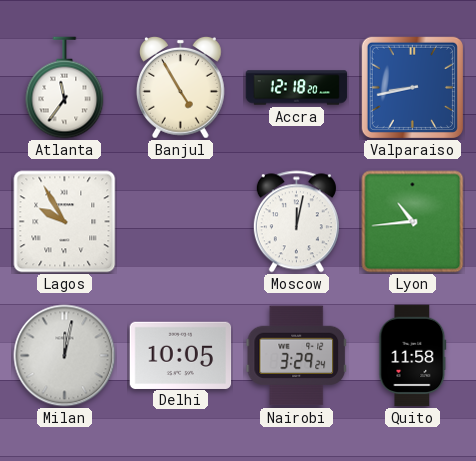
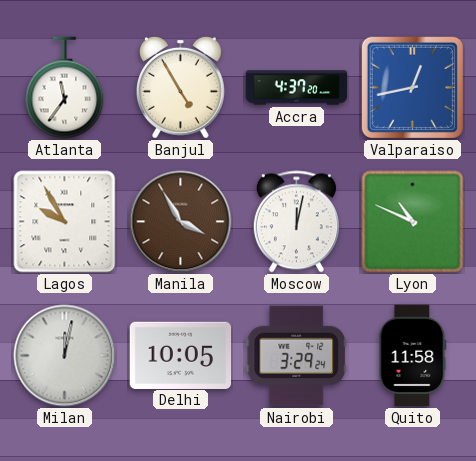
Accra: 12:18 -> 4:37
Valparaiso: 8:43 -> 12:43
Manila: none -> 3:55
Lyon: 10:44 -> 10:49
